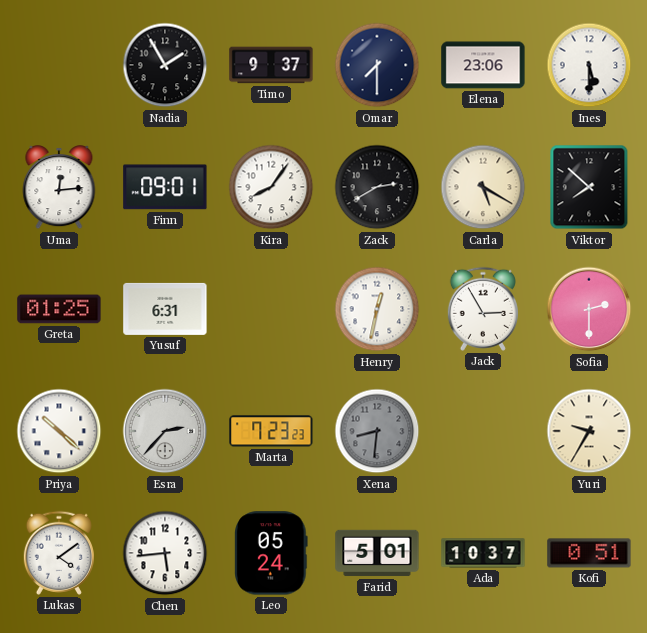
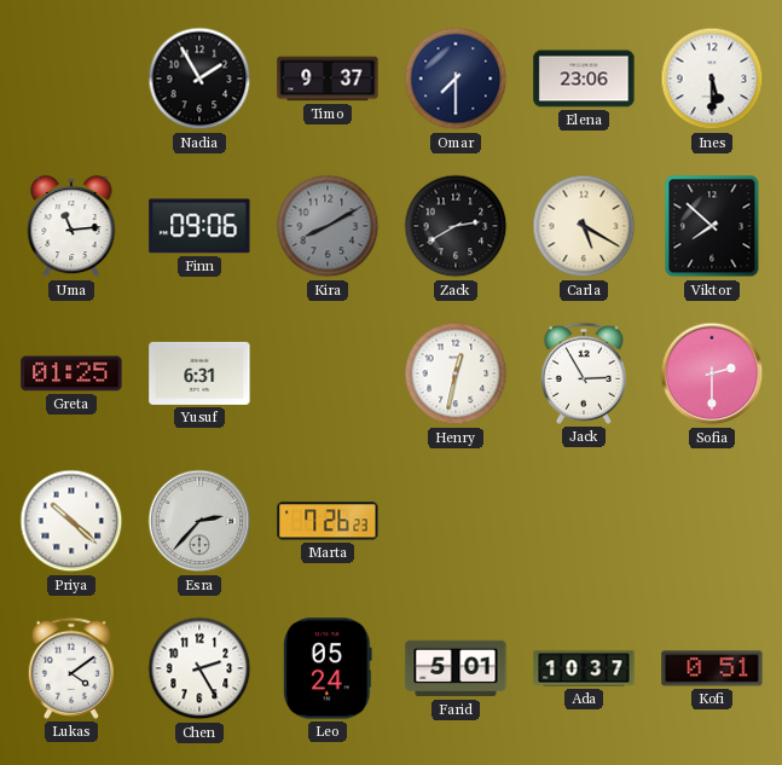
Uma: 12:14 -> 11:14
Finn: 09:01 -> 09:06
Kira: 8:06 -> 8:10
Kira dial: white -> grey
Marta: 7:23 -> 7:26
Xena: 8:31 -> none
Yuri: 9:35 -> none
Chen: 5:44 -> 2:25
